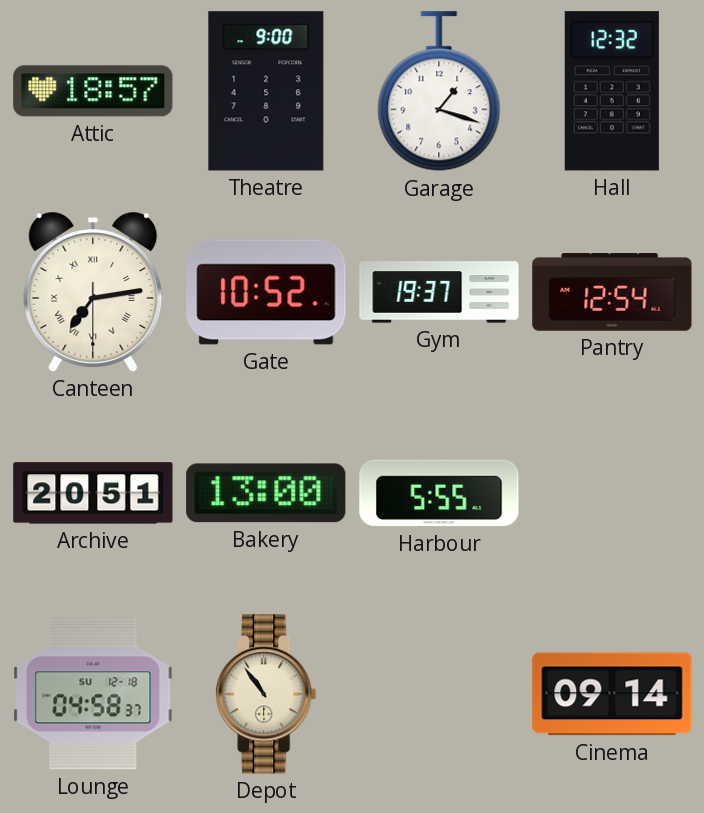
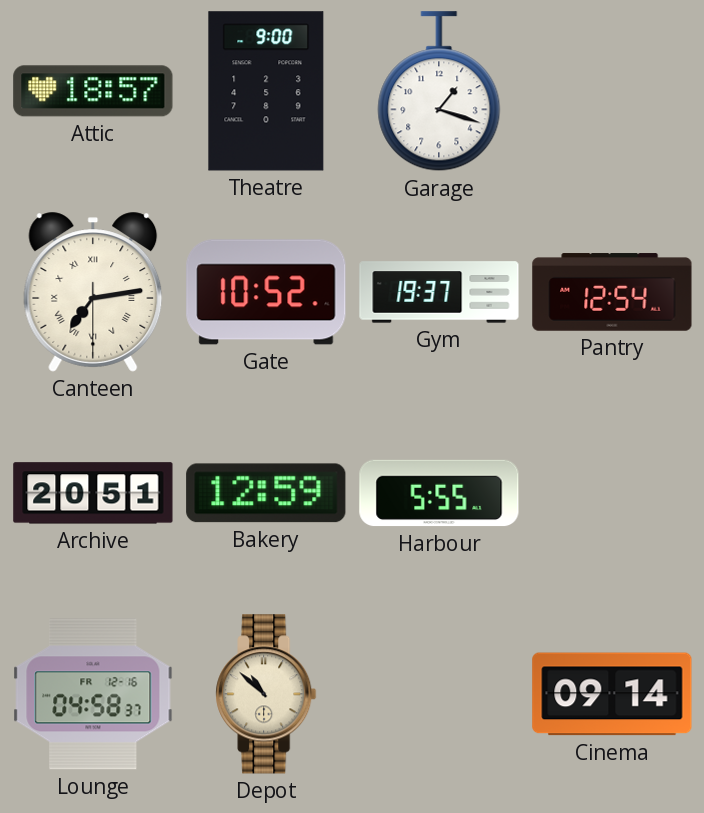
Hall: 12:32 -> none
Bakery: 13:00 -> 12:59
Lounge date: SU 12-18 -> FR 12-16
Depot: 10:54 -> 10:52
